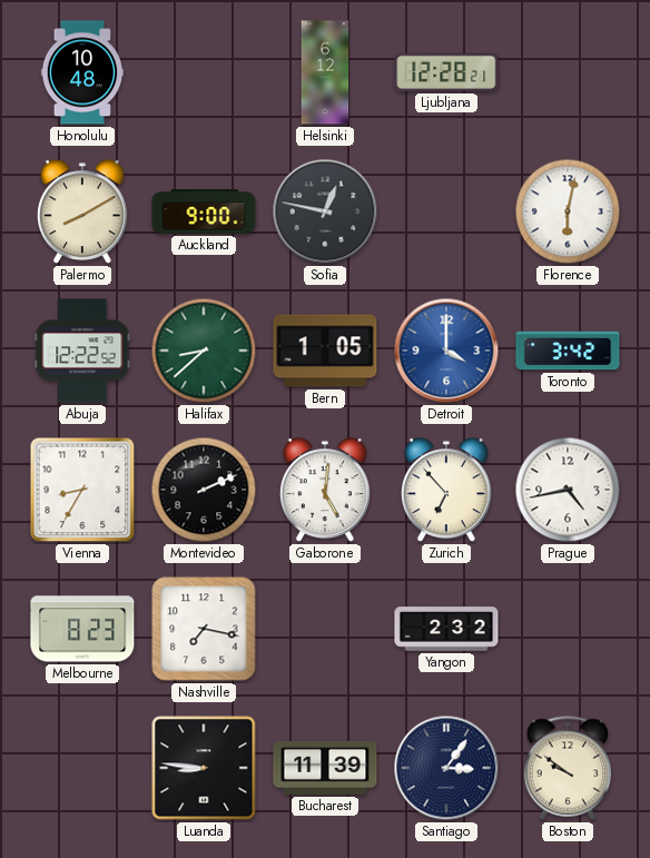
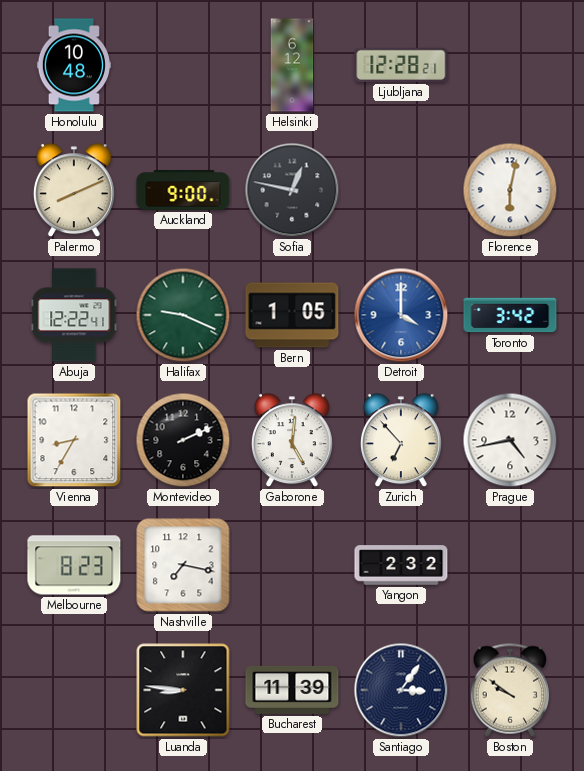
Palermo: 8:10 -> 8:11
Abuja: 12:22:52 -> 12:22:41
Halifax: 8:38 -> 9:19
